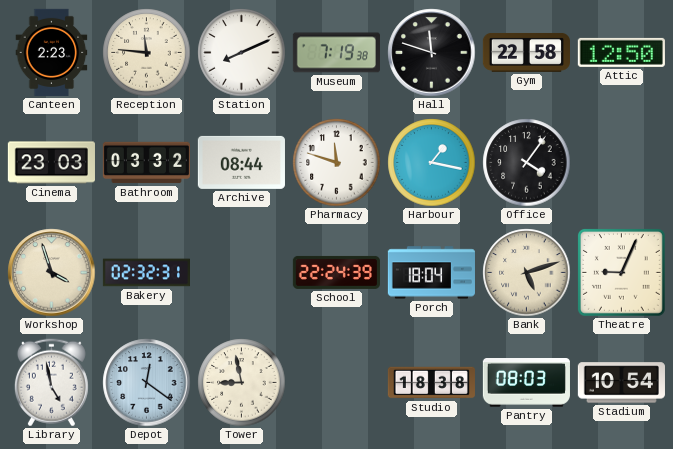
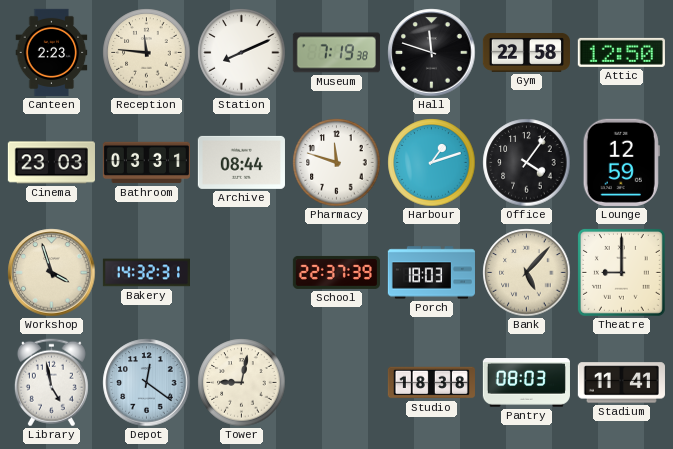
Bathroom: 03:32 -> 03:31
Harbour: 1:17 -> 1:12
Lounge: none -> 12:59
Bakery: 02:32 -> 14:32
School: 22:24 -> 22:37
Porch: 18:04 -> 18:03
Bank: 5:12 -> 5:07
Theatre: 9:04 -> 9:00
Tower: 8:58 -> 9:02
Stadium: 10:54 -> 11:41
